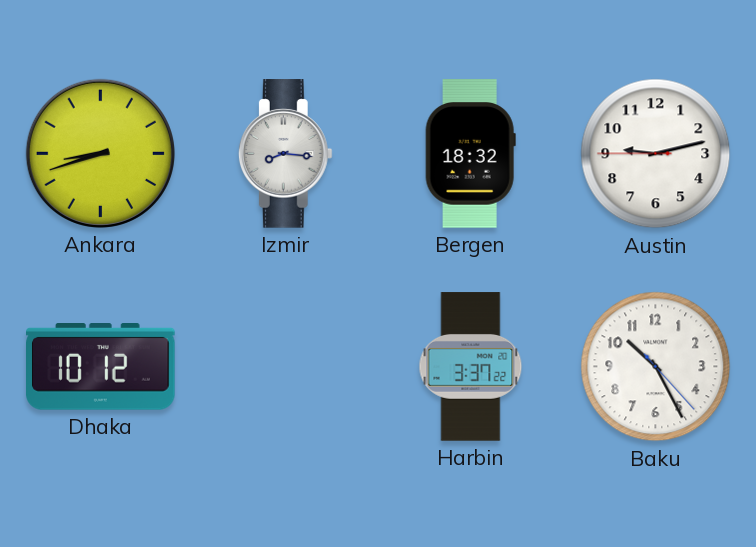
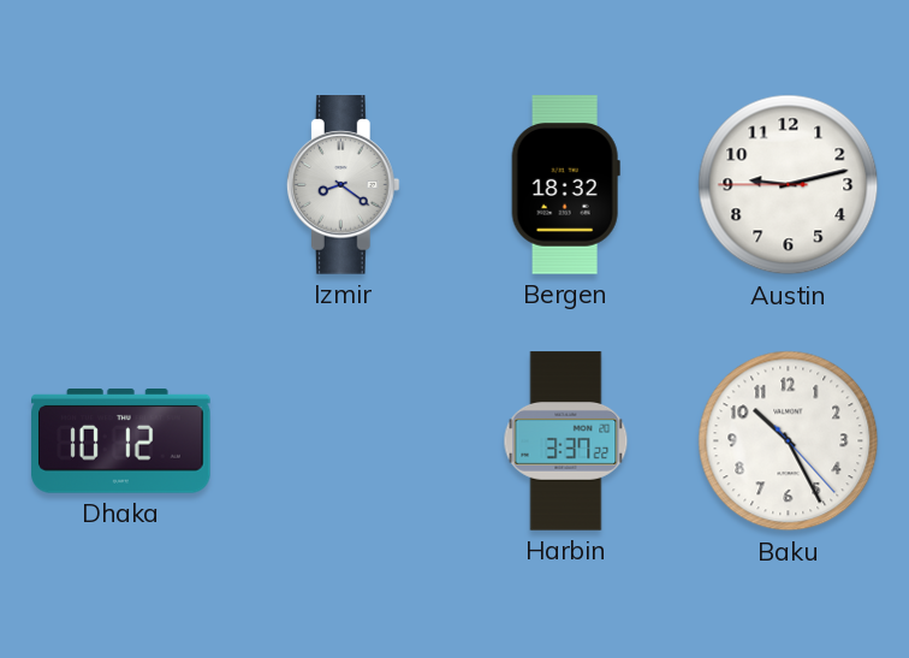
Ankara: 8:42 -> none
Izmir: 8:16 -> 8:21
